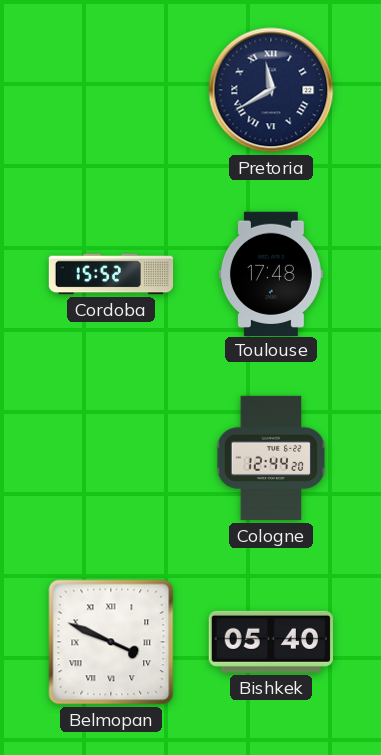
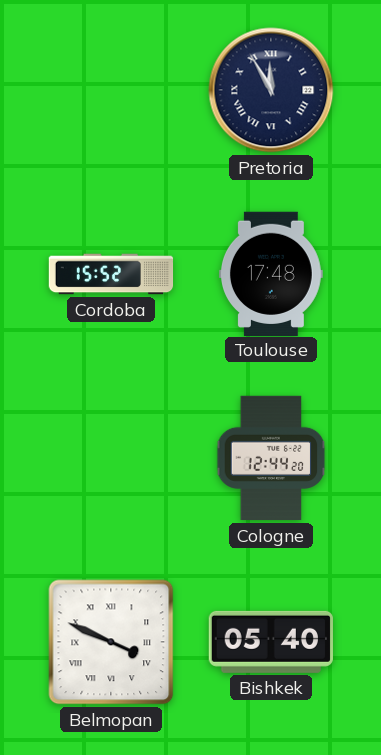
Pretoria: 11:40 -> 11:55
